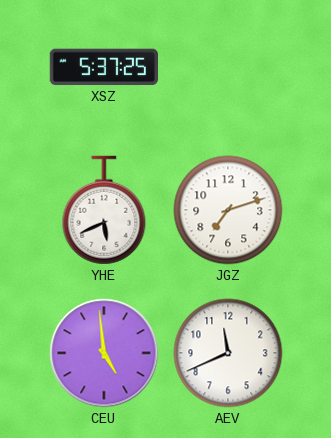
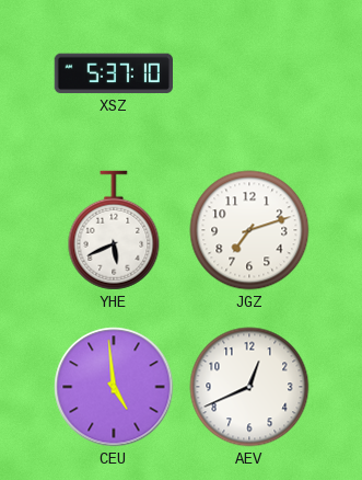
XSZ: 5:37:25 -> 5:37:10
AEV: 11:41 -> 12:41
